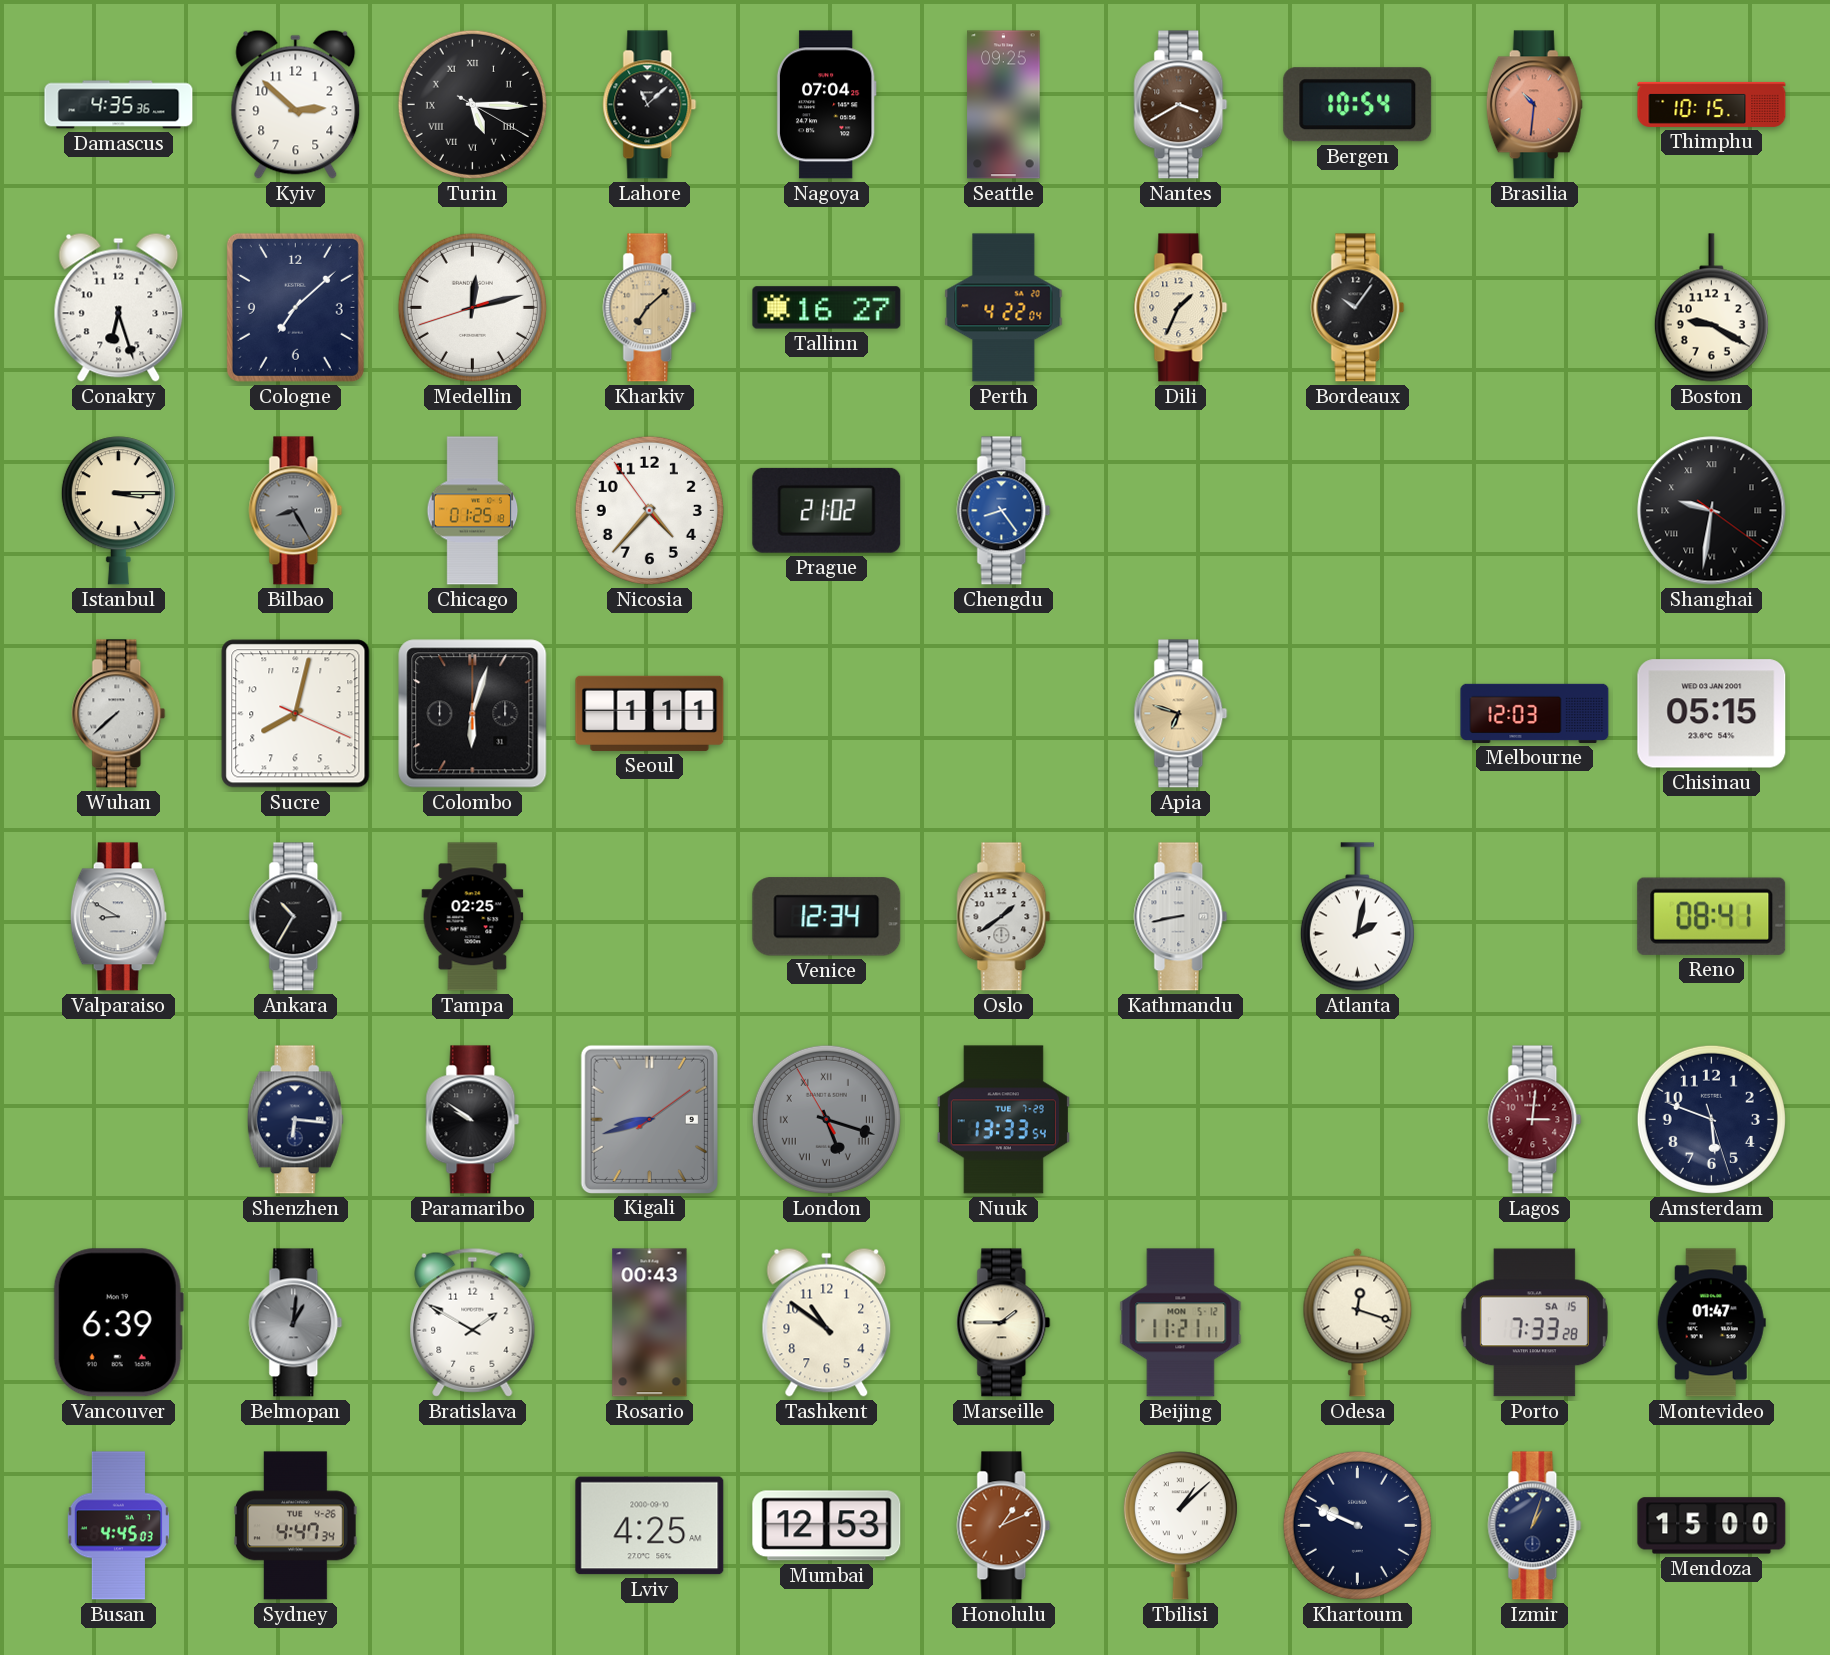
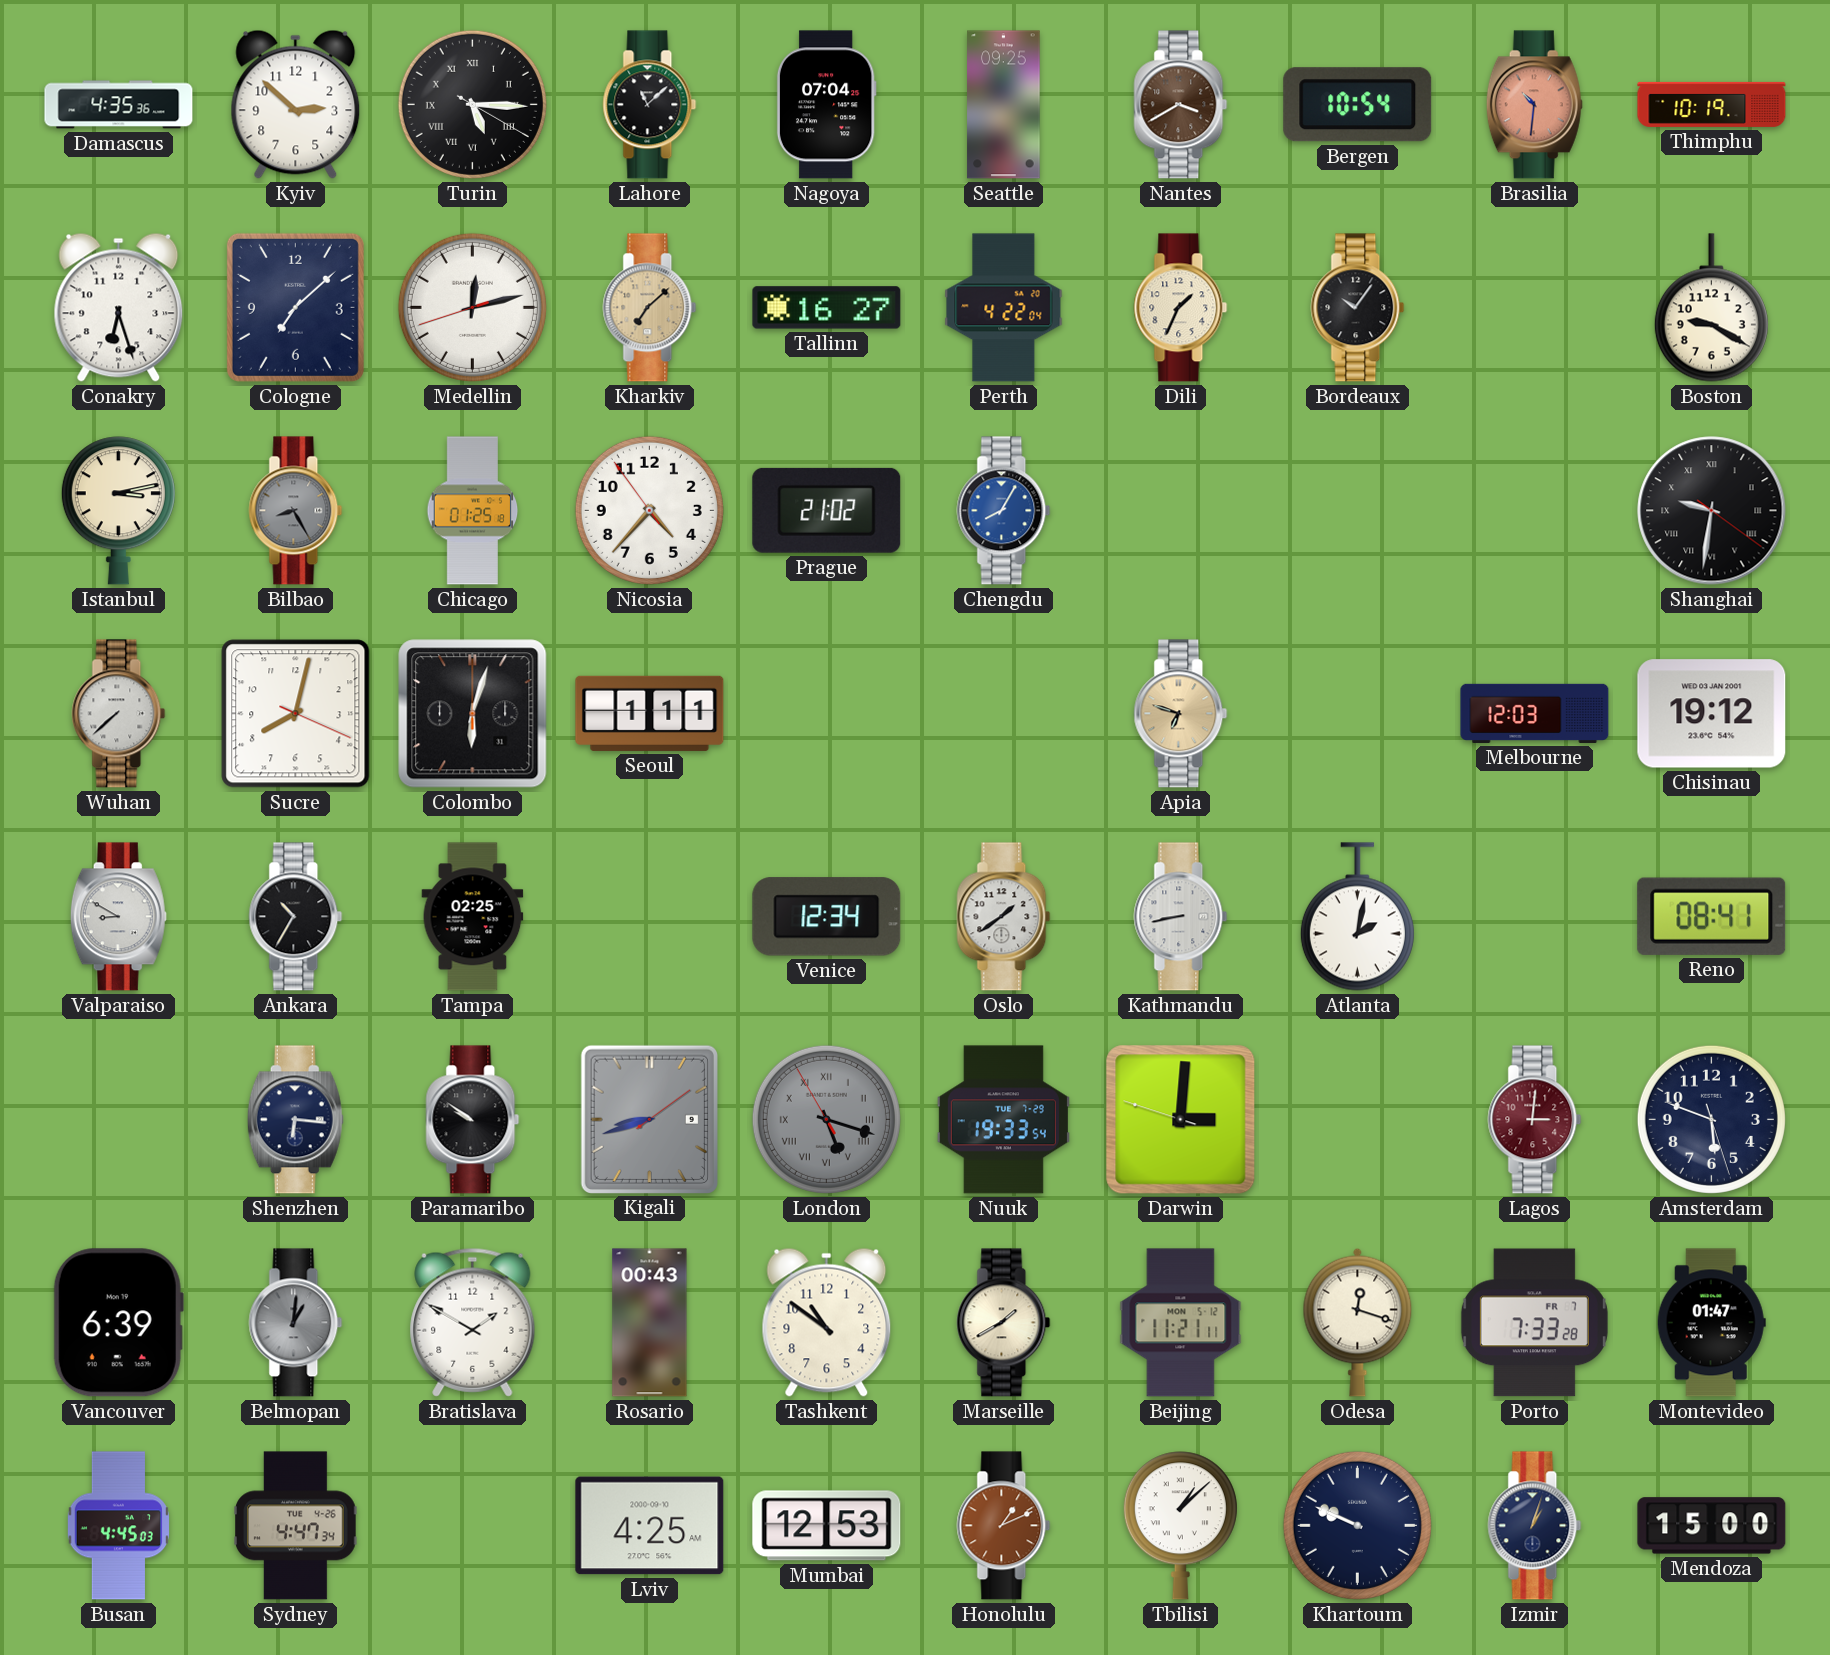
Thimphu: 10:15 -> 10:19
Istanbul: 3:15 -> 3:13
Chengdu: 8:24 -> 8:05
Chisinau: 05:15 -> 19:12
Nuuk: 13:33 -> 19:33
Darwin: none -> 3:00
Marseille: 1:45 -> 1:40
Porto date: SA 15 -> FR 7
